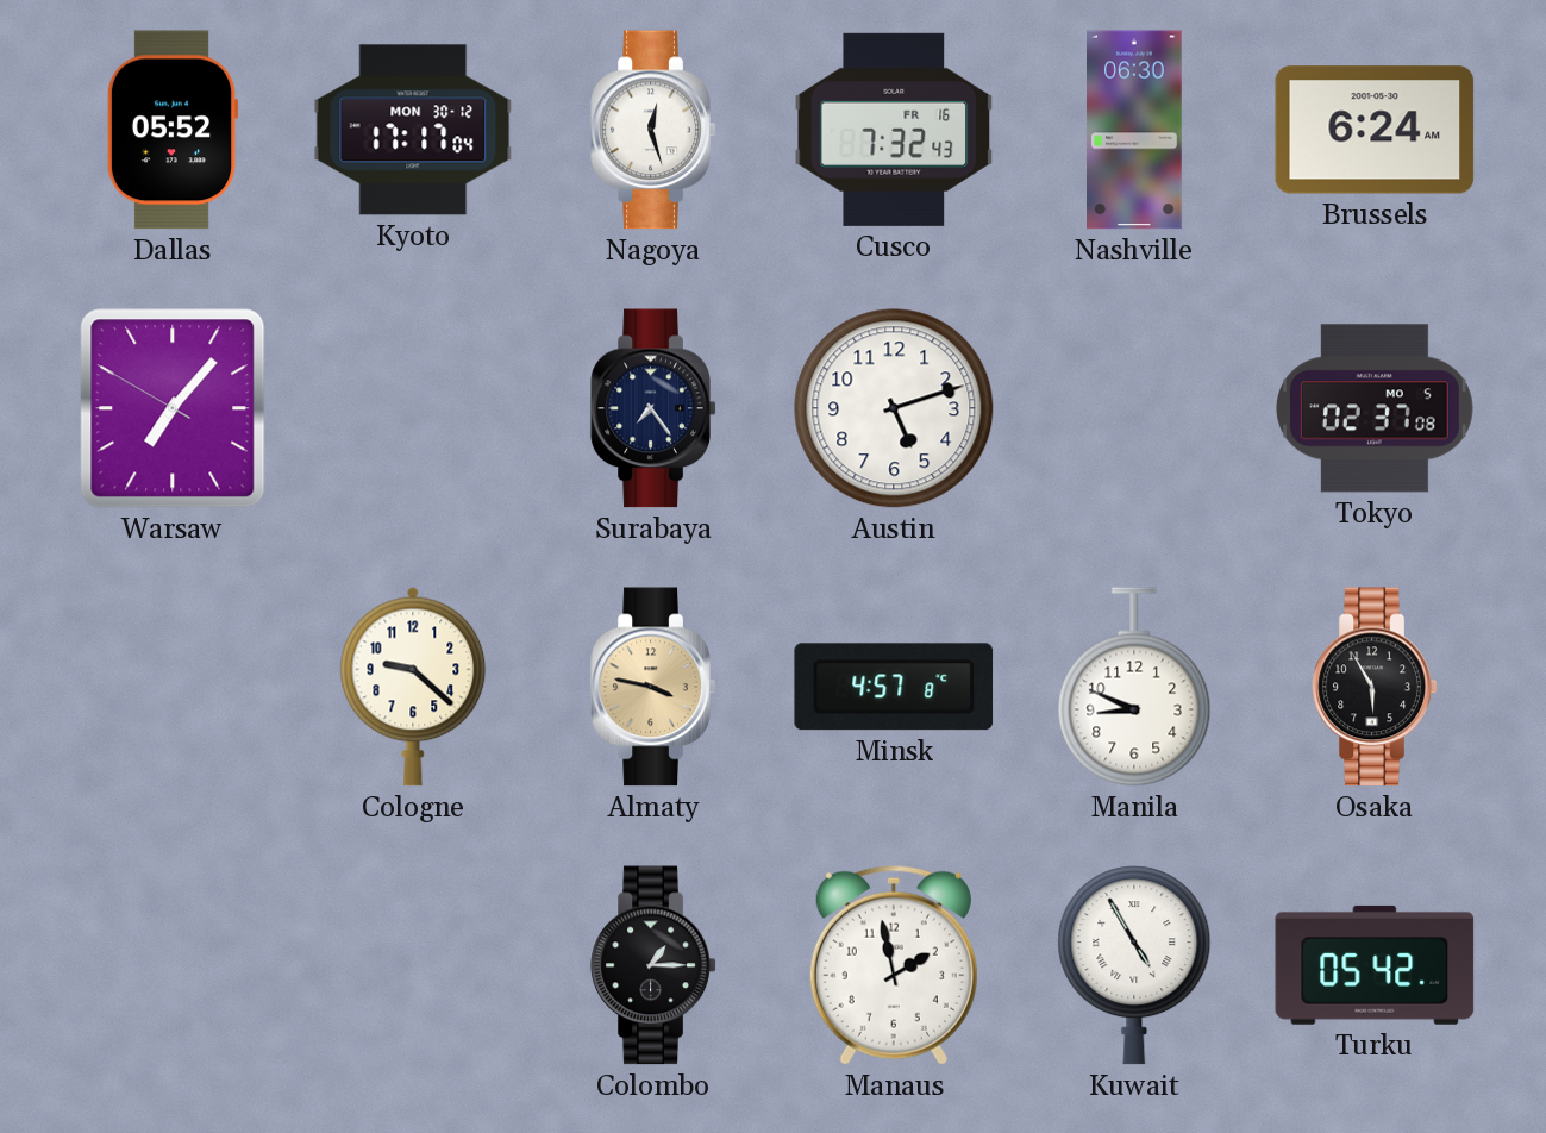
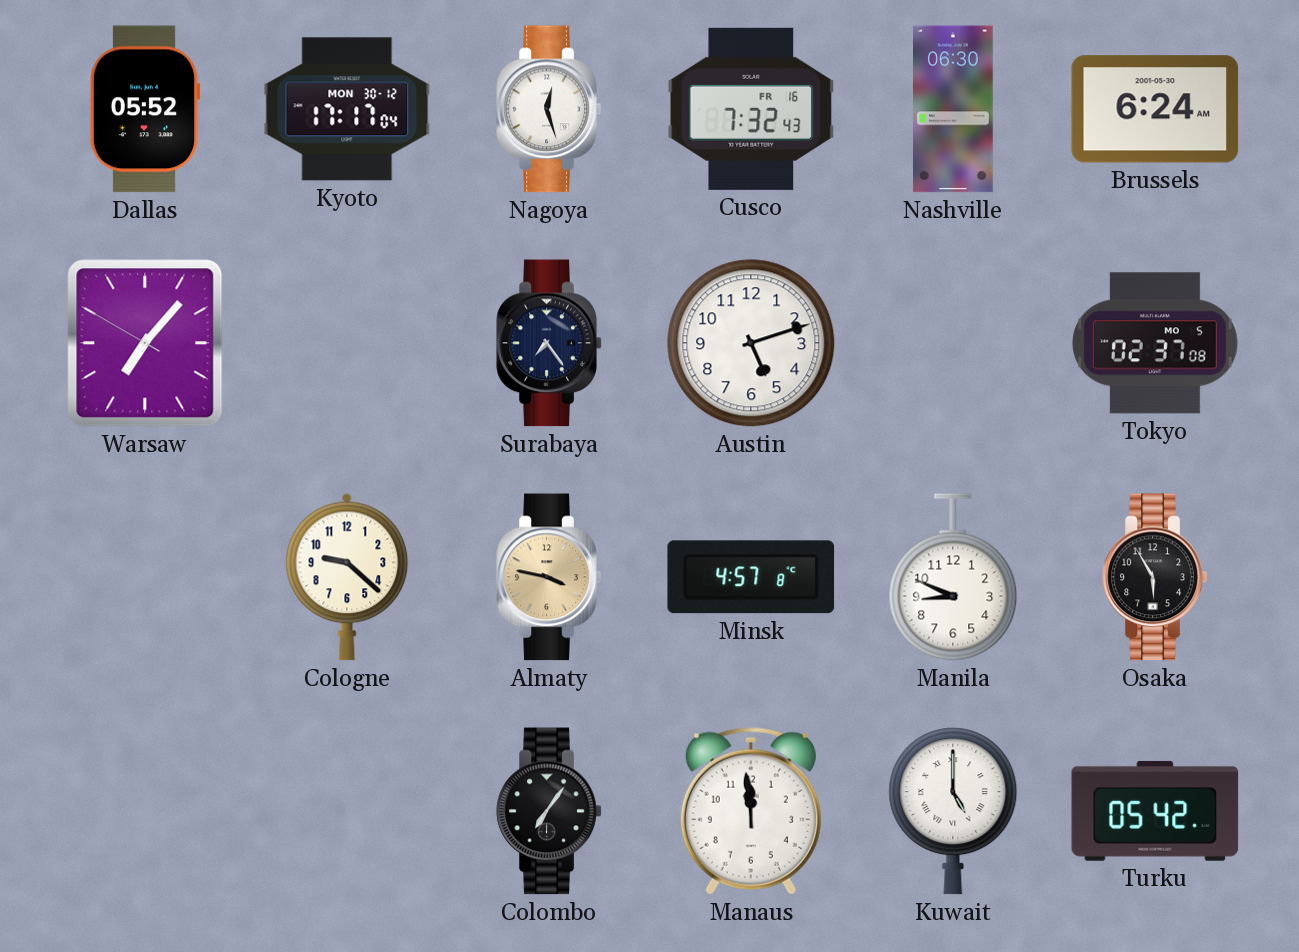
Colombo: 1:15 -> 7:06
Manaus: 1:58 -> 11:59
Kuwait: 4:55 -> 5:00
